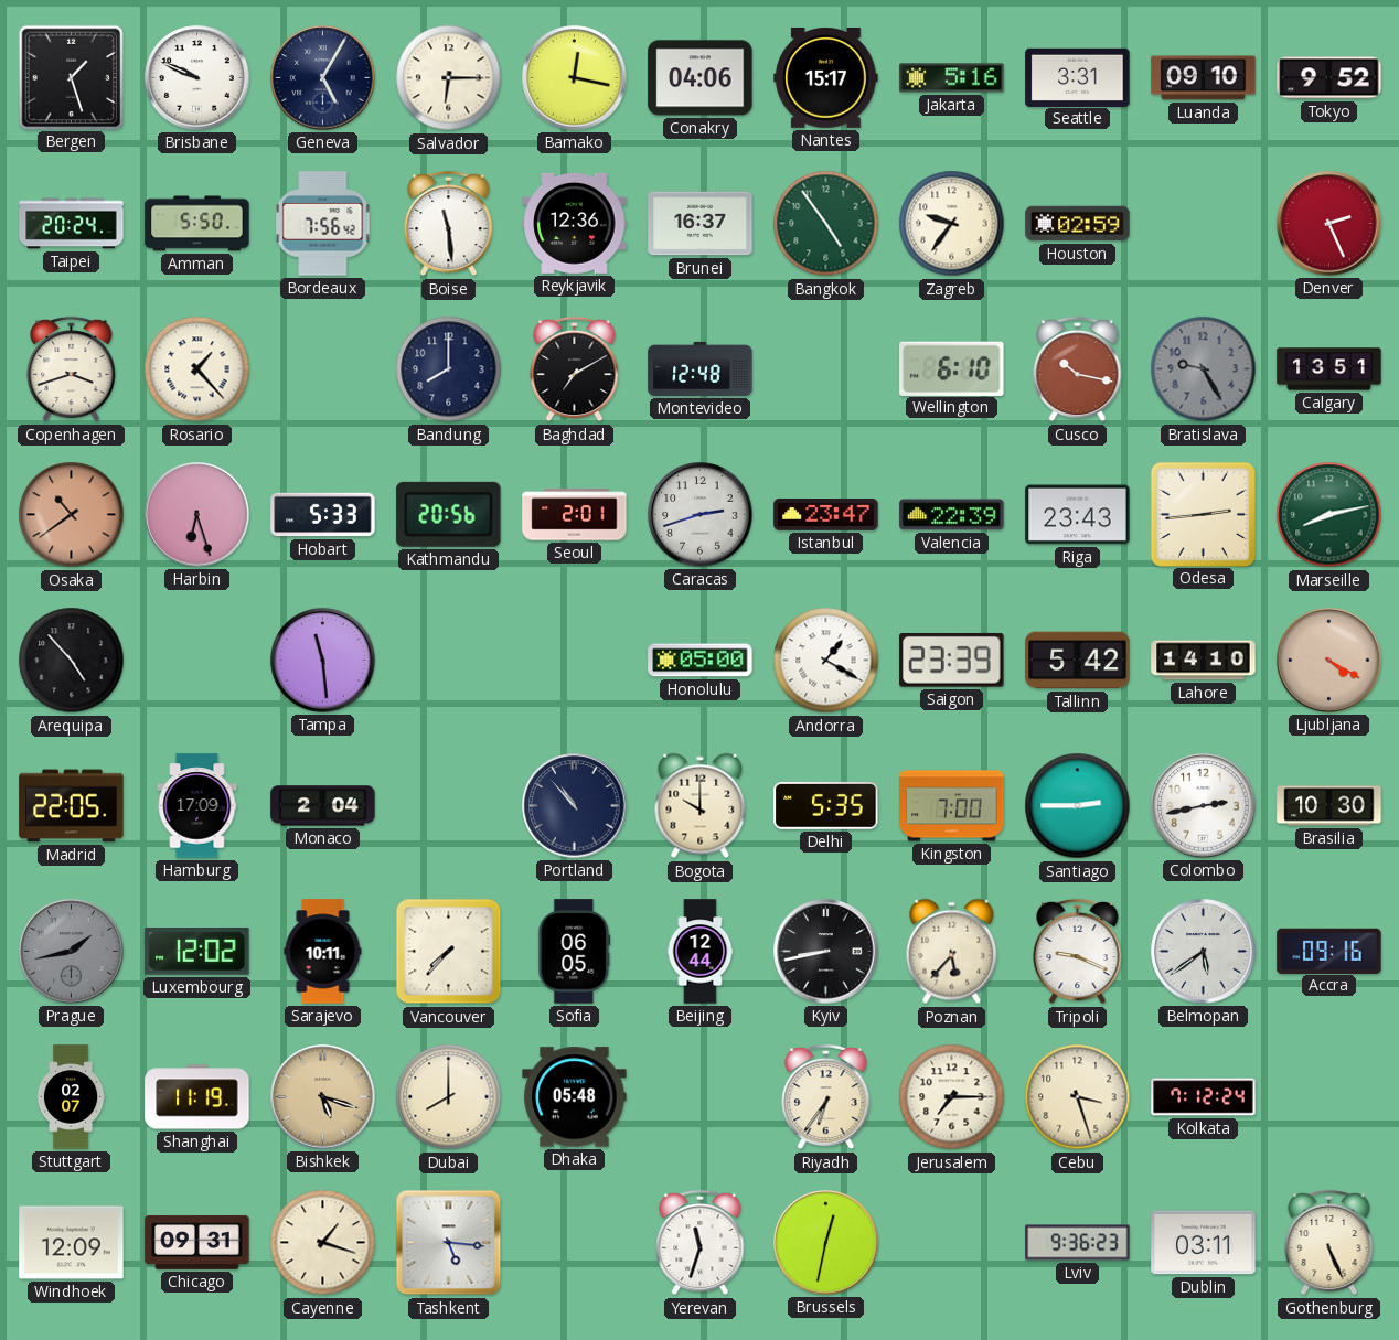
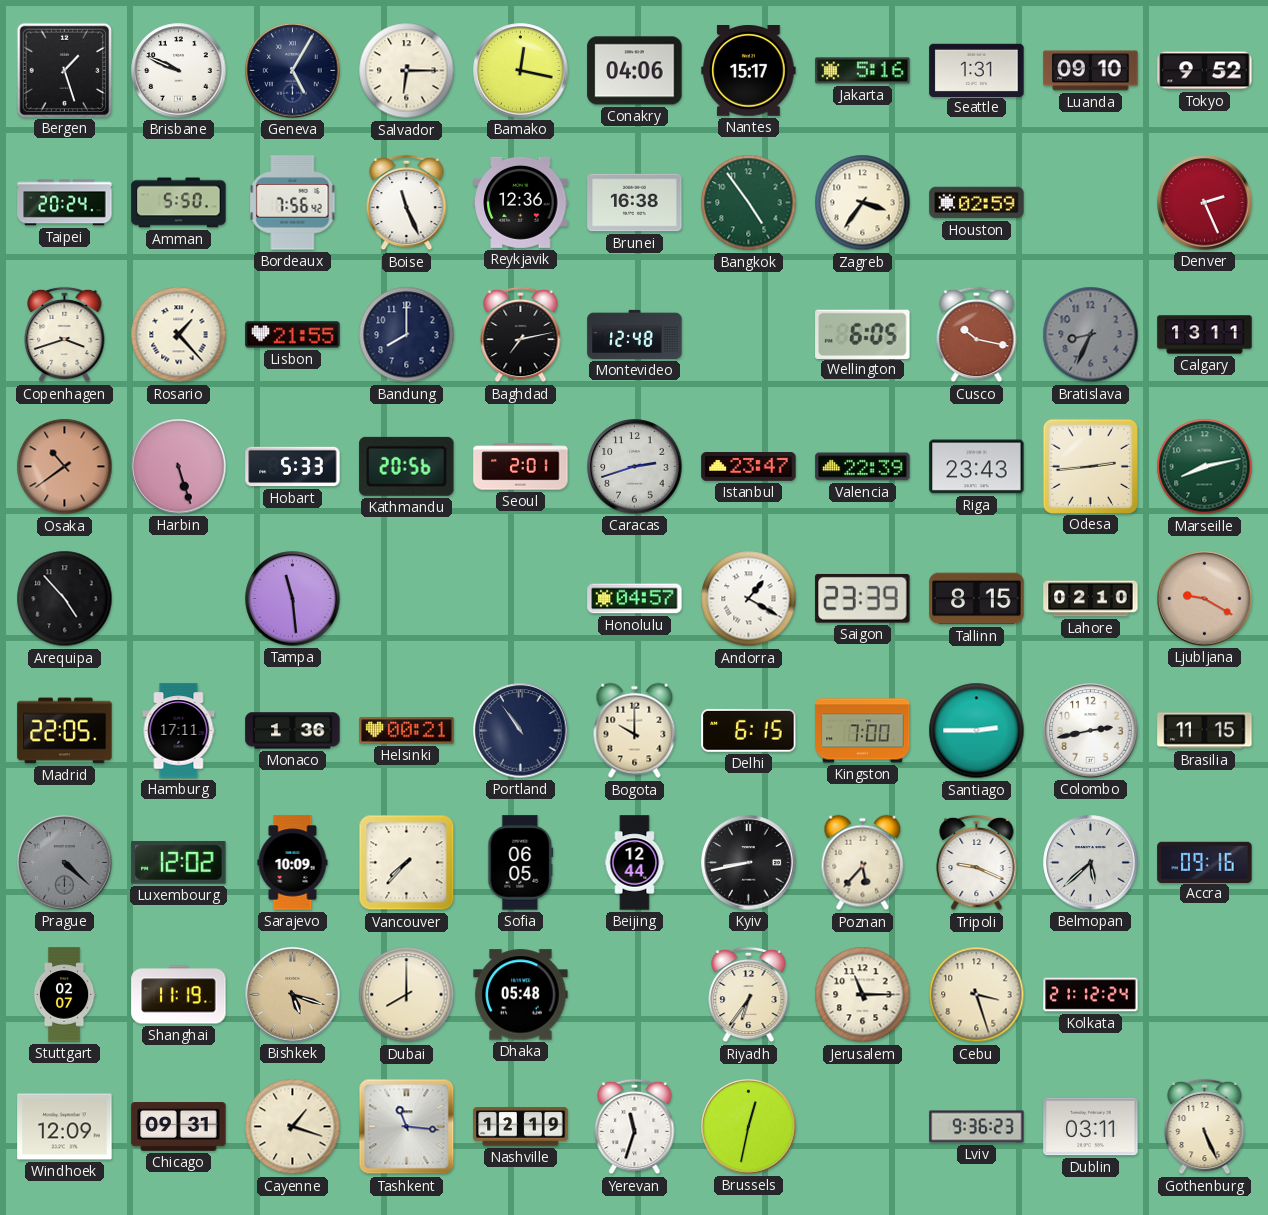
Seattle: 3:31 -> 1:31
Boise: 11:29 -> 11:26
Brunei: 16:37 -> 16:38
Zagreb: 9:36 -> 3:36
Lisbon: none -> 21:55
Baghdad: 7:10 -> 7:13
Wellington: 6:10 -> 6:05
Bratislava: 9:25 -> 8:34
Calgary: 13:51 -> 13:11
Harbin: 6:27 -> 5:27
Honolulu: 05:00 -> 04:57
Tallinn: 5:42 -> 8:15
Lahore: 14:10 -> 02:10
Ljubljana: 4:20 -> 9:20
Hamburg: 17:09 -> 17:11
Monaco: 2:04 -> 1:36
Helsinki: none -> 00:21
Portland: 10:53 -> 10:54
Delhi: 5:35 -> 6:15
Brasilia: 10:30 -> 11:15
Prague: 1:43 -> 4:22
Sarajevo: 10:11 -> 10:09
Belmopan: 5:39 -> 5:38
Jerusalem: 7:15 -> 11:15
Kolkata: 7:12 -> 21:12
Tashkent: 5:16 -> 11:16
Nashville: none -> 12:19
